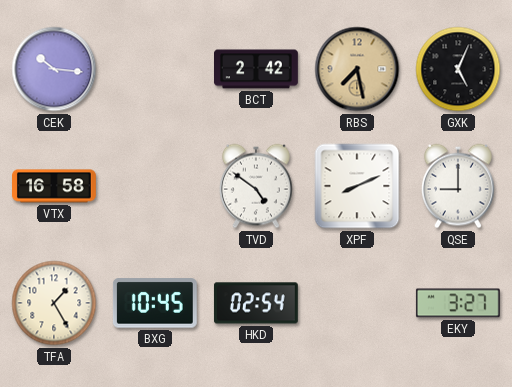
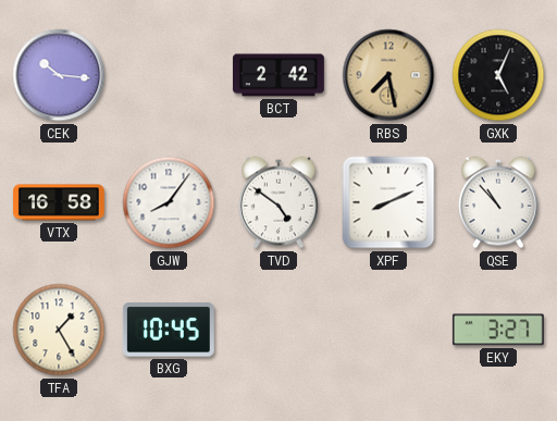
GJW: none -> 8:06
QSE: 9:00 -> 10:53
HKD: 02:54 -> none
